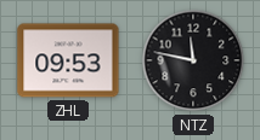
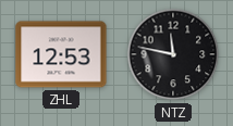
ZHL: 09:53 -> 12:53
